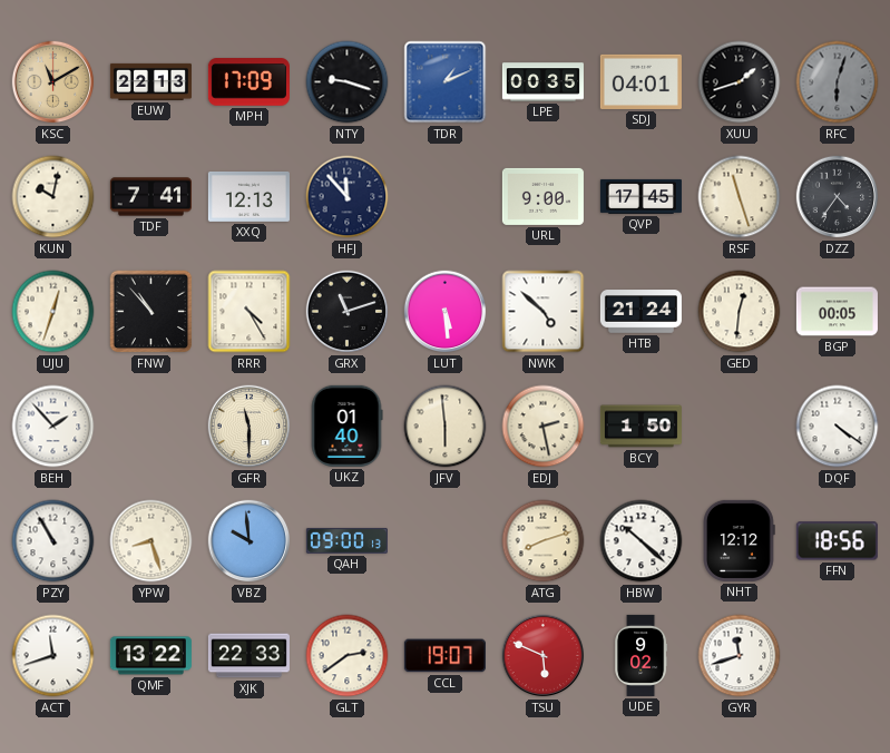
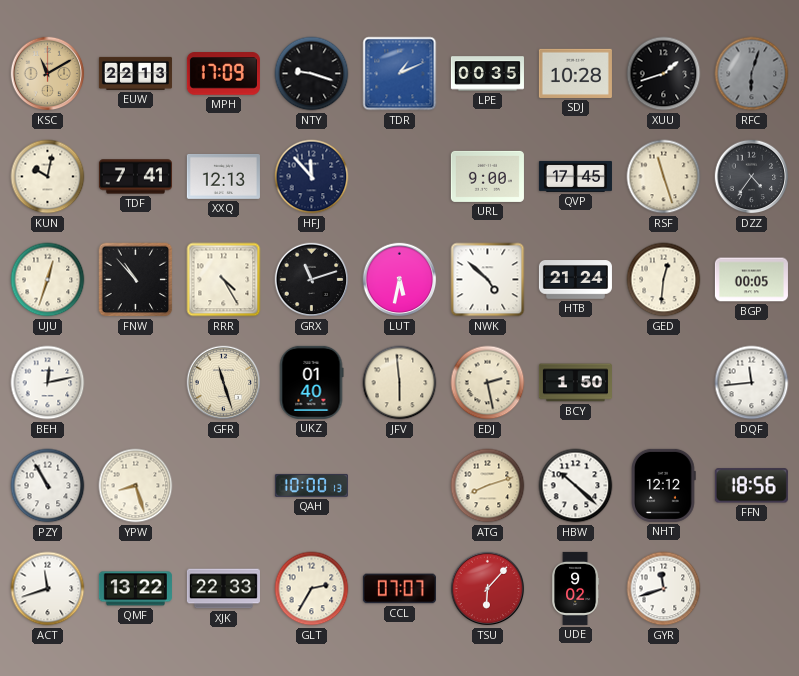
SDJ: 04:01 -> 10:28
LUT: 5:29 -> 5:32
BEH: 1:53 -> 12:13
GFR: 11:30 -> 11:27
DQF: 4:21 -> 11:44
VBZ: 9:59 -> none
QAH: 09:00 -> 10:00
GLT: 2:39 -> 2:35
CCL: 19:07 -> 07:07
TSU: 5:49 -> 6:07
